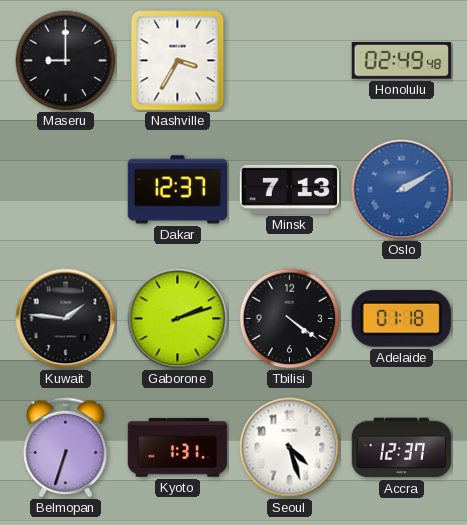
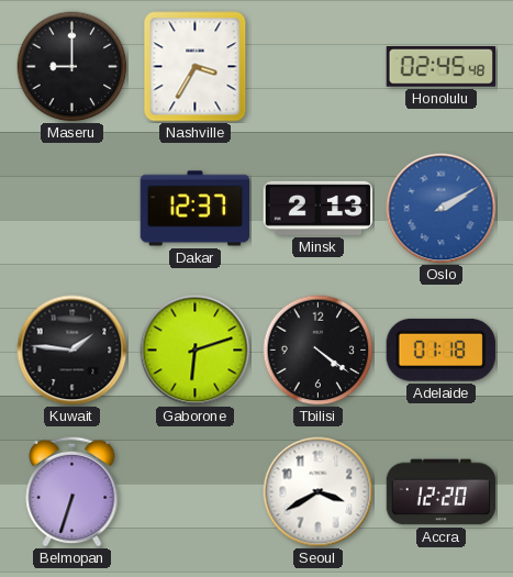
Honolulu: 02:49 -> 02:45
Minsk: 7:13 -> 2:13
Gaborone: 2:12 -> 6:12
Kyoto: 1:31 -> none
Seoul: 4:27 -> 3:40
Accra: 12:37 -> 12:20
